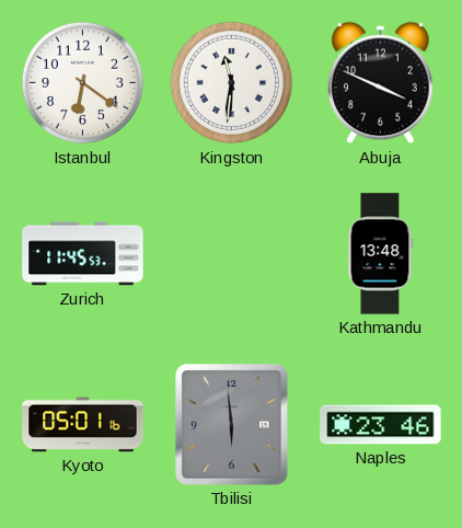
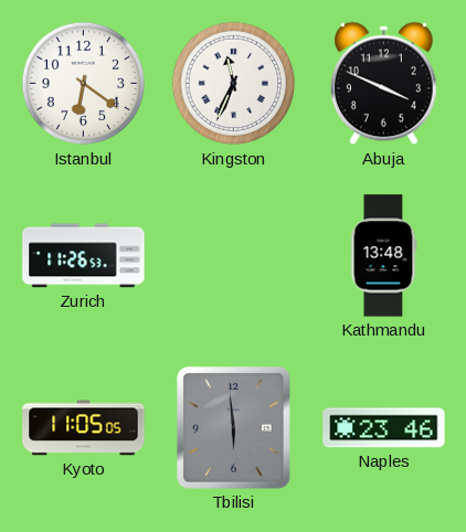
Kingston: 11:31 -> 11:34
Zurich: 11:45 -> 11:26
Kyoto: 05:01 -> 11:05
